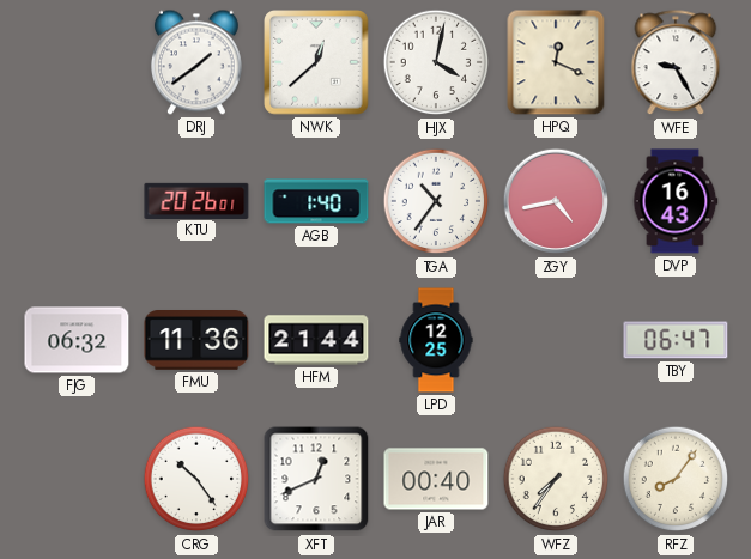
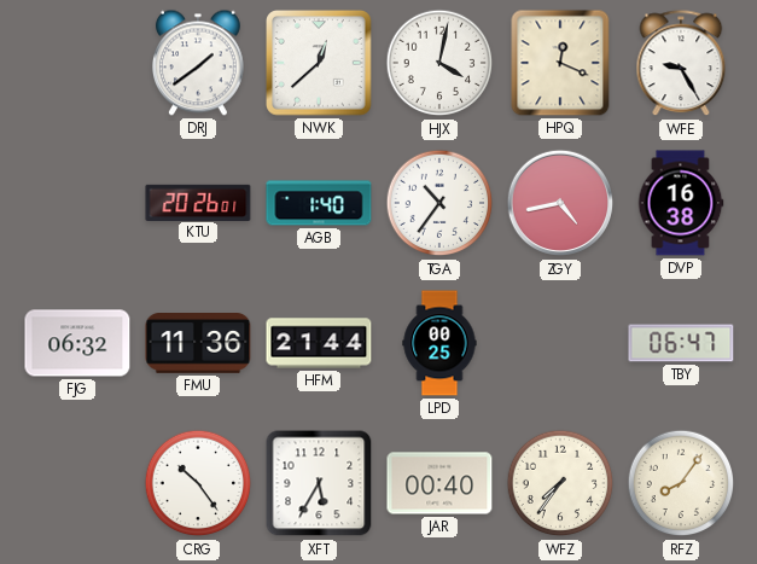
DVP: 16:43 -> 16:38
LPD: 12:25 -> 00:25
XFT: 12:41 -> 5:35
